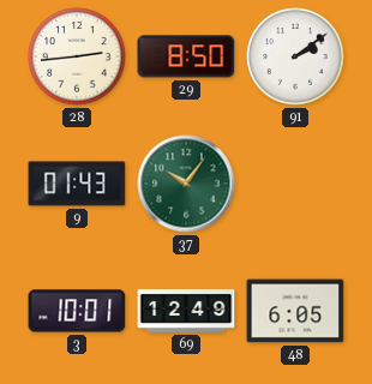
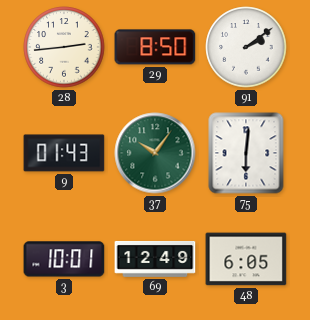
75: none -> 6:01
